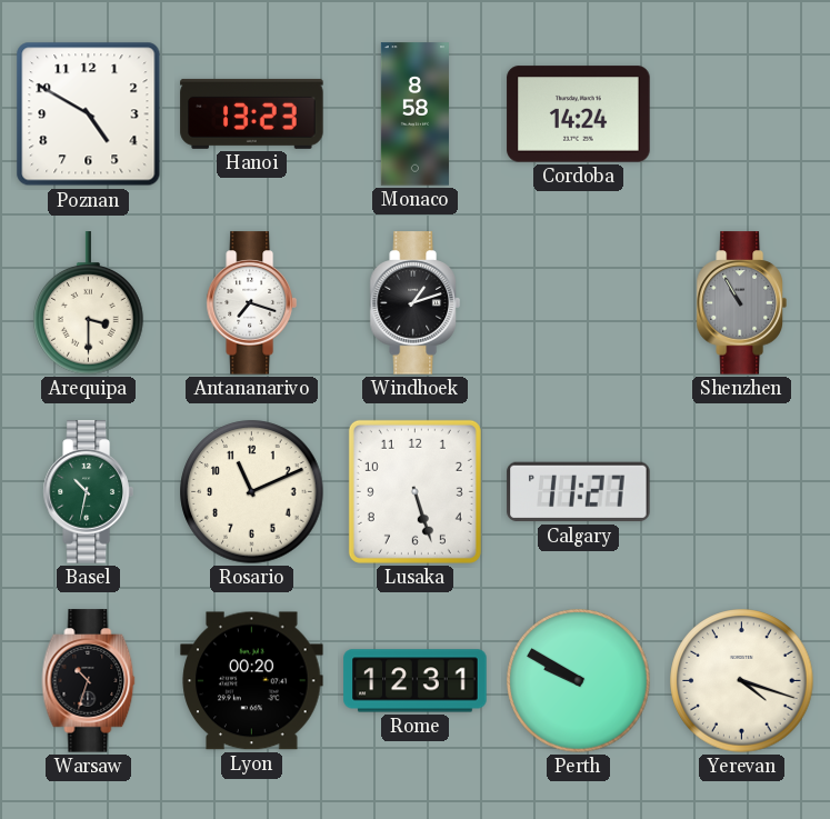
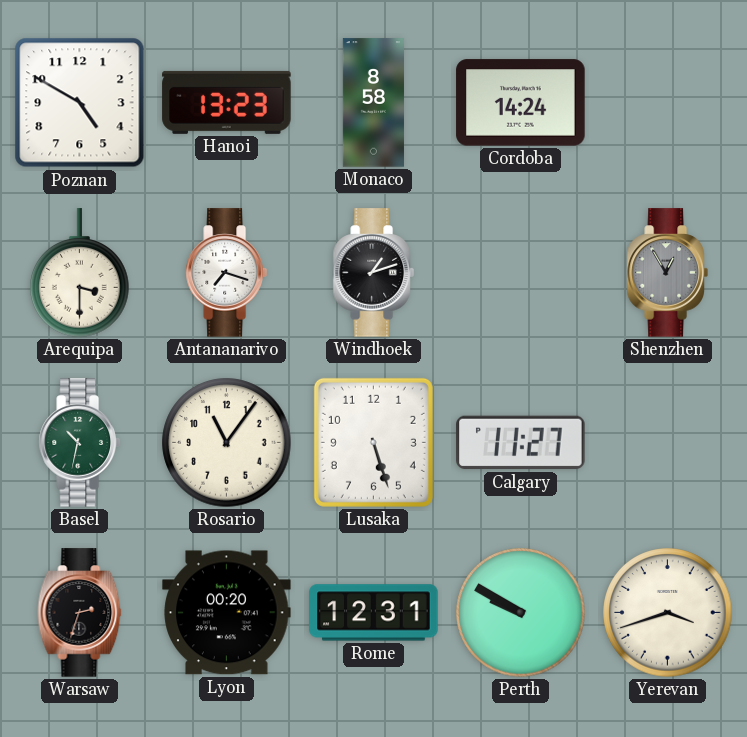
Shenzhen: 10:55 -> 12:55
Rosario: 11:11 -> 11:06
Warsaw: 10:33 -> 2:33
Yerevan: 4:18 -> 3:42
